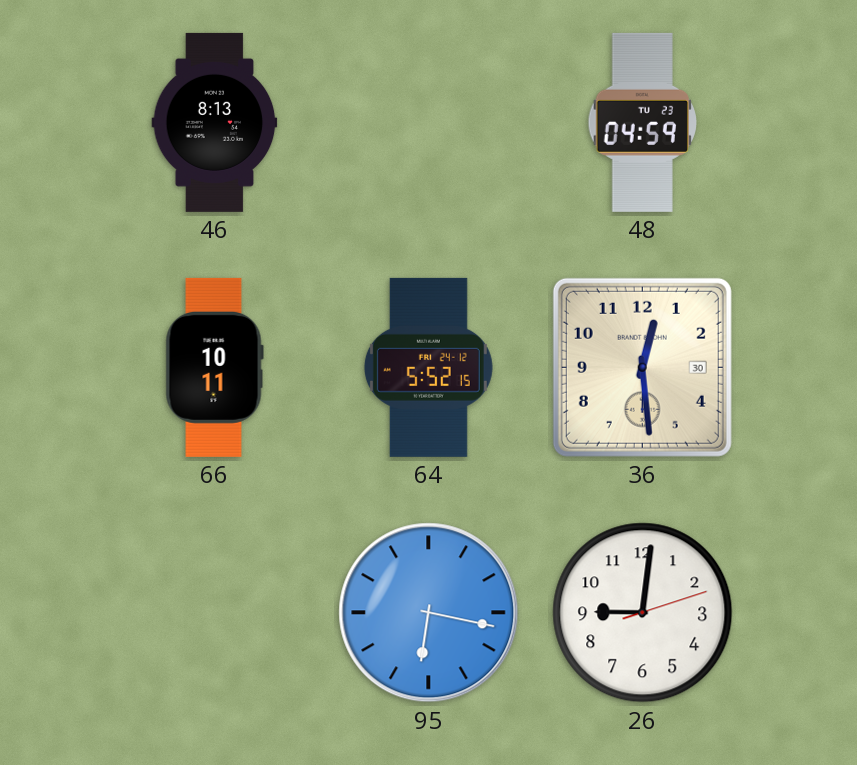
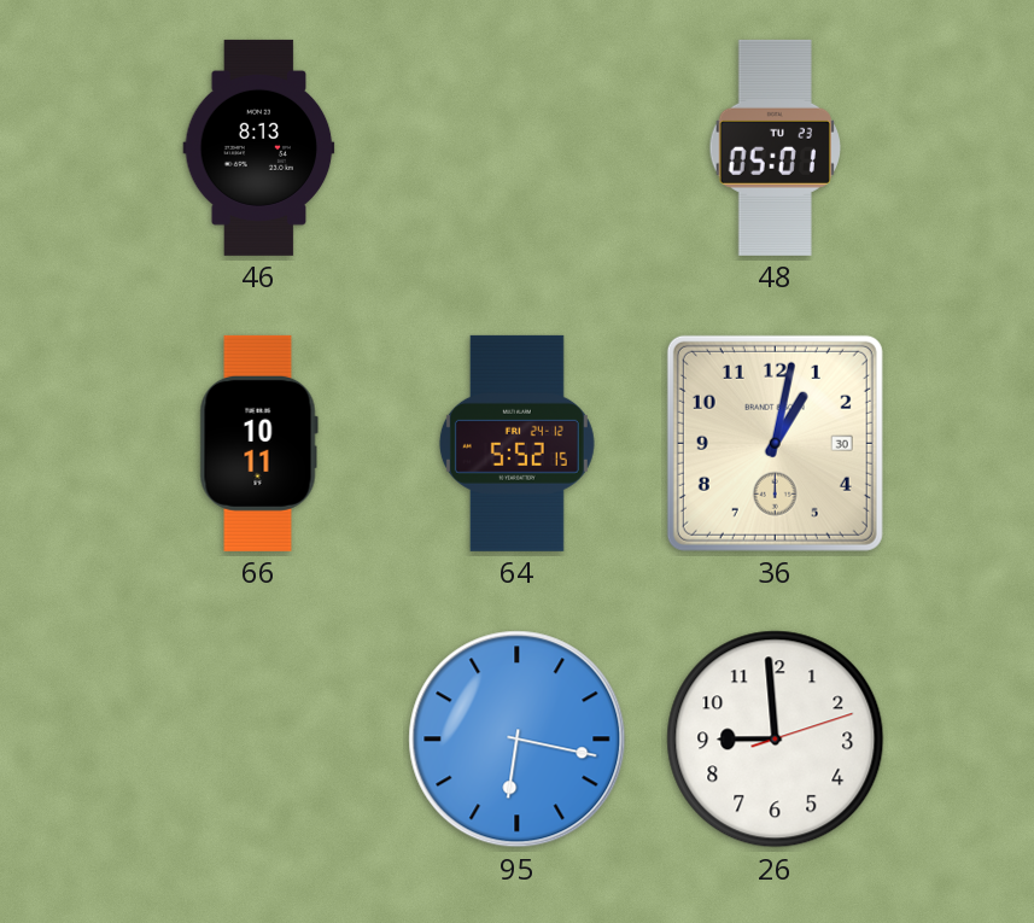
48: 04:59 -> 05:01
36: 12:29 -> 1:02
26: 9:01 -> 8:59
